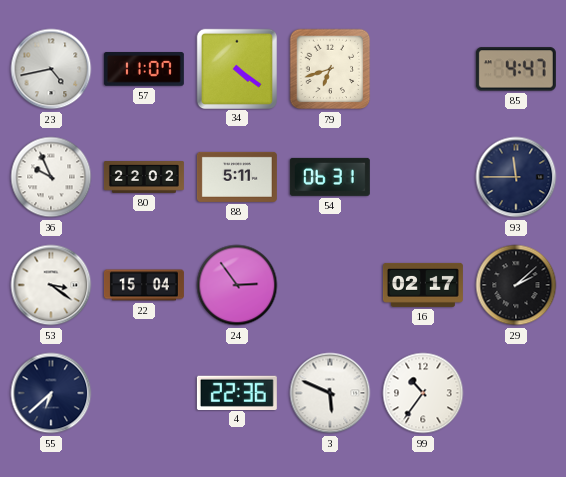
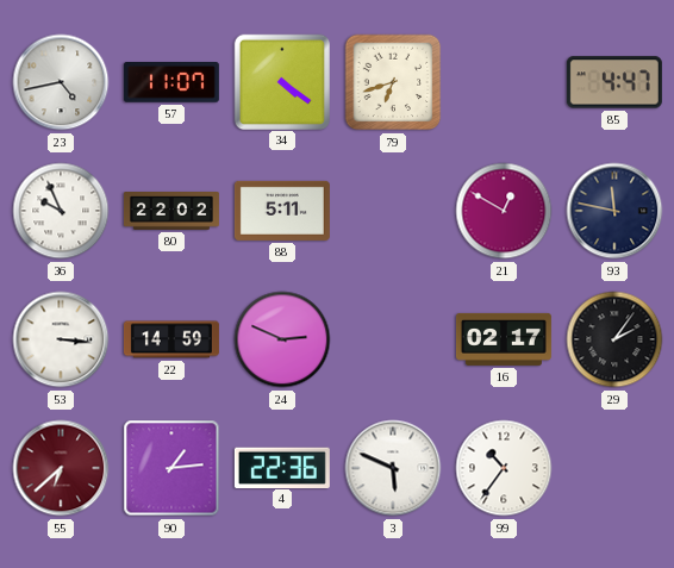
54: 06:31 -> none
21: none -> 12:50
93: 11:45 -> 11:47
53: 3:21 -> 3:16
22: 15:04 -> 14:59
24: 2:54 -> 2:49
29: 2:08 -> 2:06
55 dial: navy -> burgundy
90: none -> 1:14
